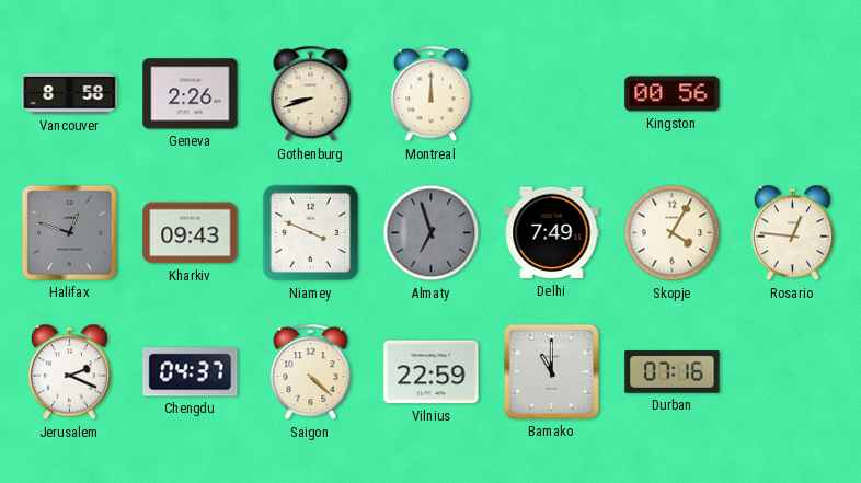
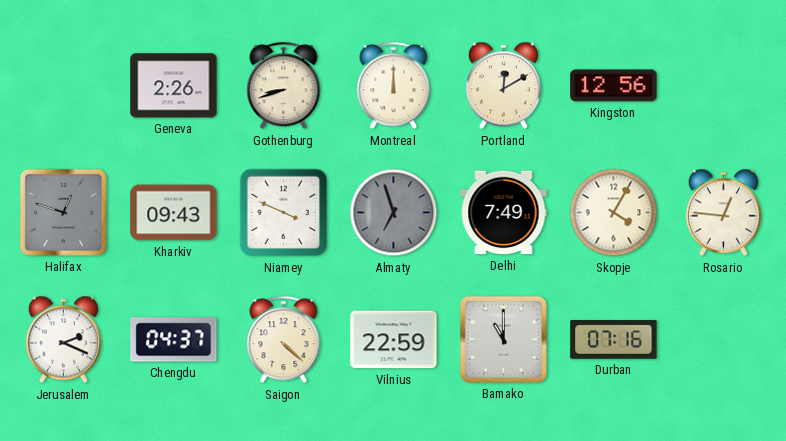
Vancouver: 8:58 -> none
Portland: none -> 12:10
Kingston: 00:56 -> 12:56
